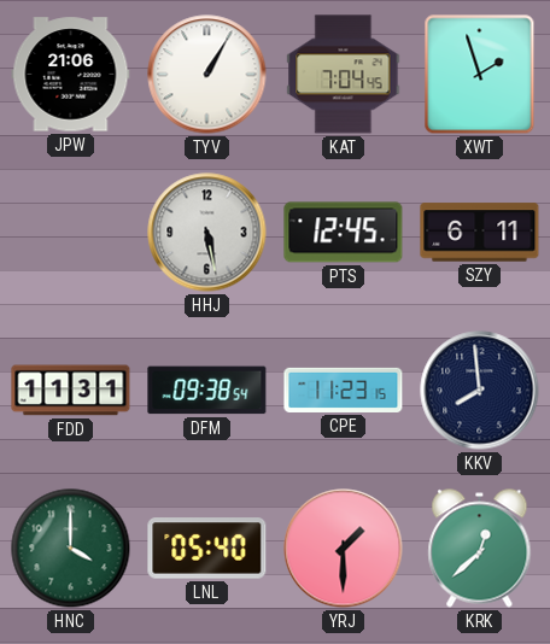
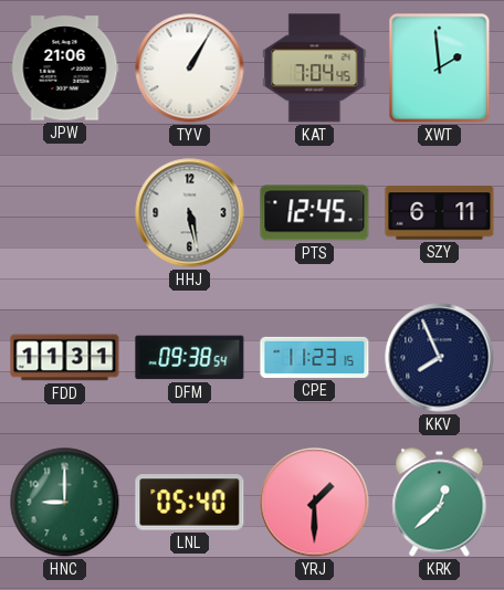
XWT: 1:57 -> 1:59
KKV: 7:59 -> 7:56
HNC: 4:00 -> 9:00
